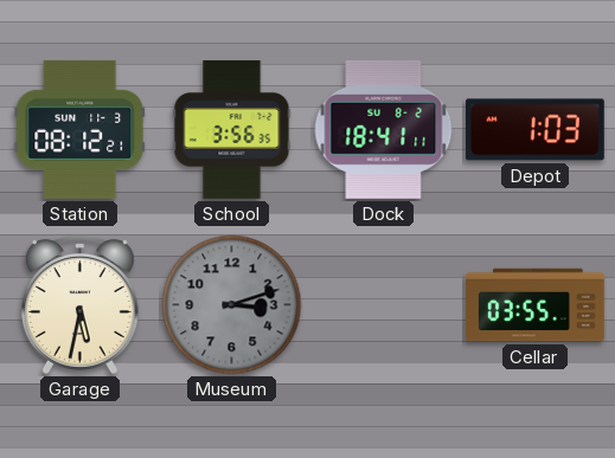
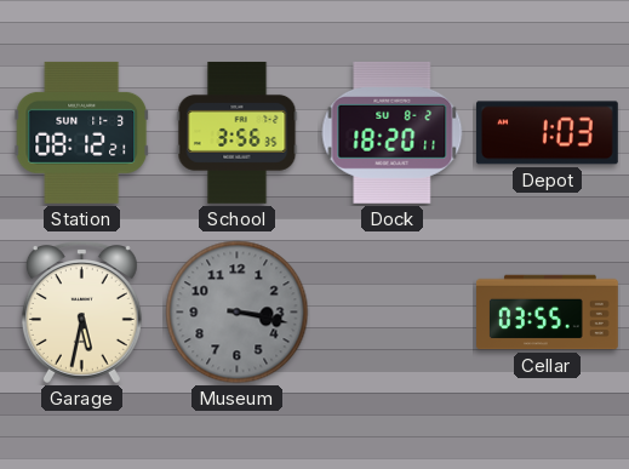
Dock: 18:41 -> 18:20
Museum: 3:12 -> 3:17
